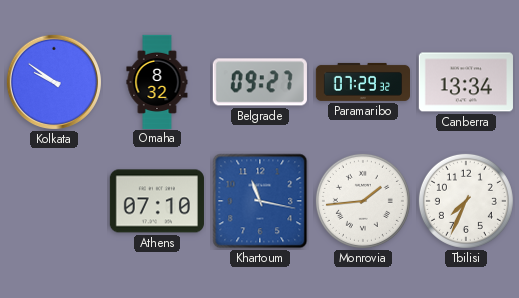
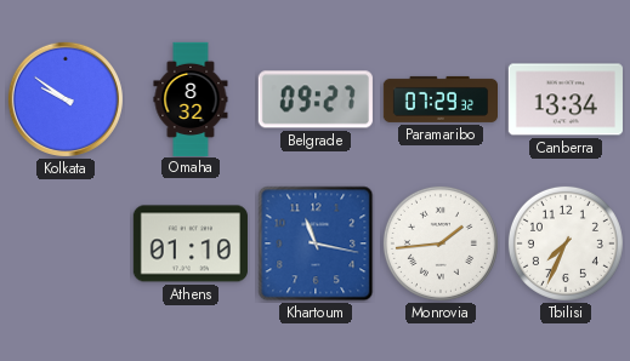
Athens: 07:10 -> 01:10
